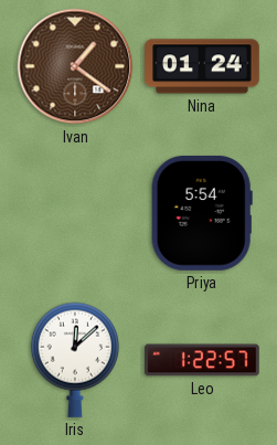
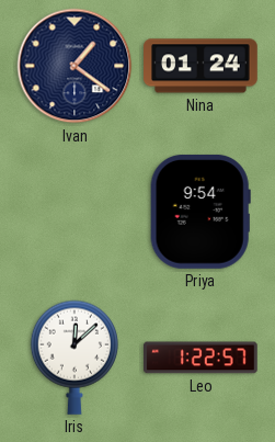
Ivan dial: brown -> navy
Priya: 5:54 -> 9:54
